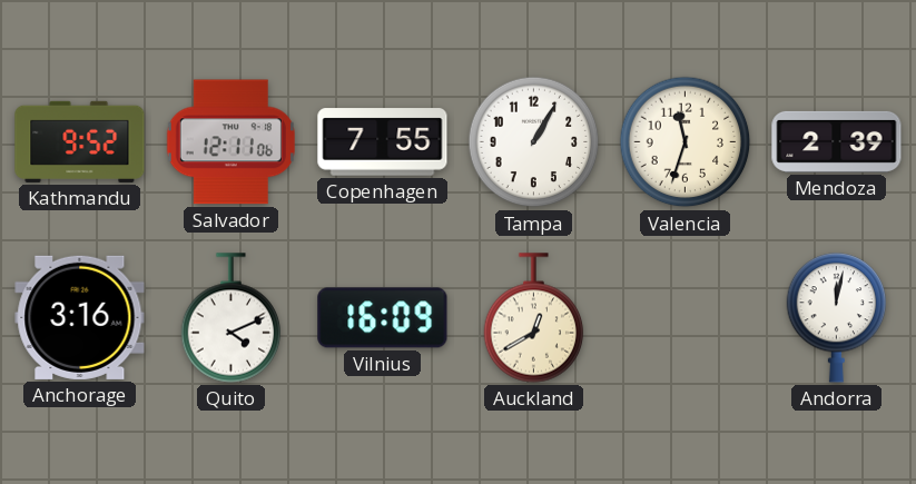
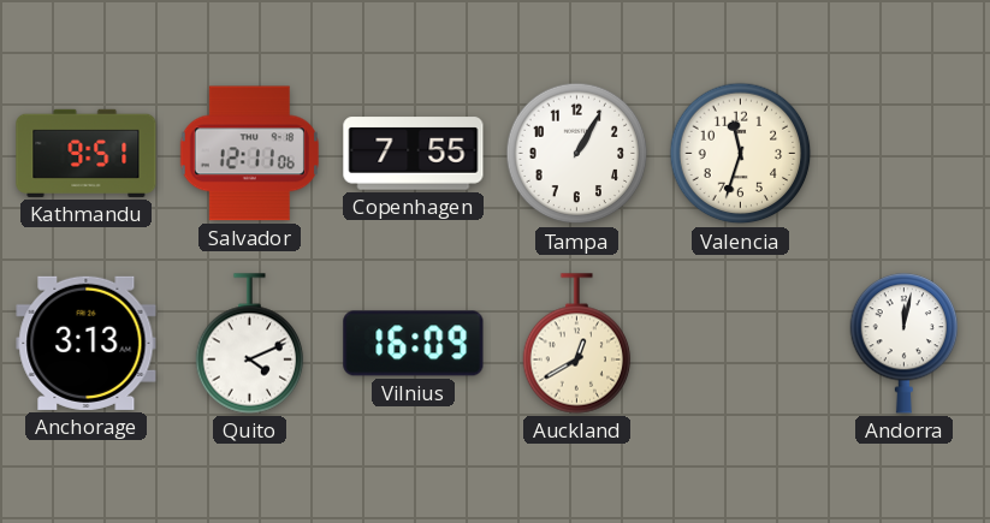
Kathmandu: 9:52 -> 9:51
Mendoza: 2:39 -> none
Anchorage: 3:16 -> 3:13
